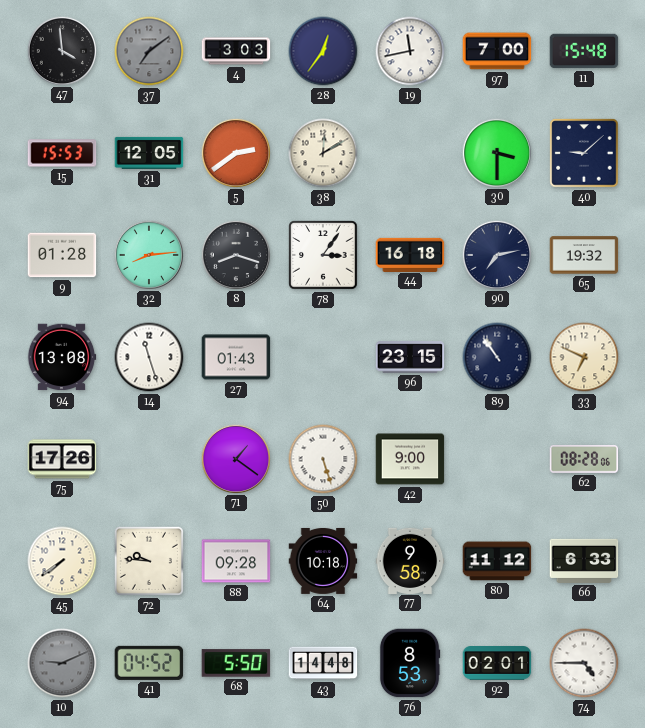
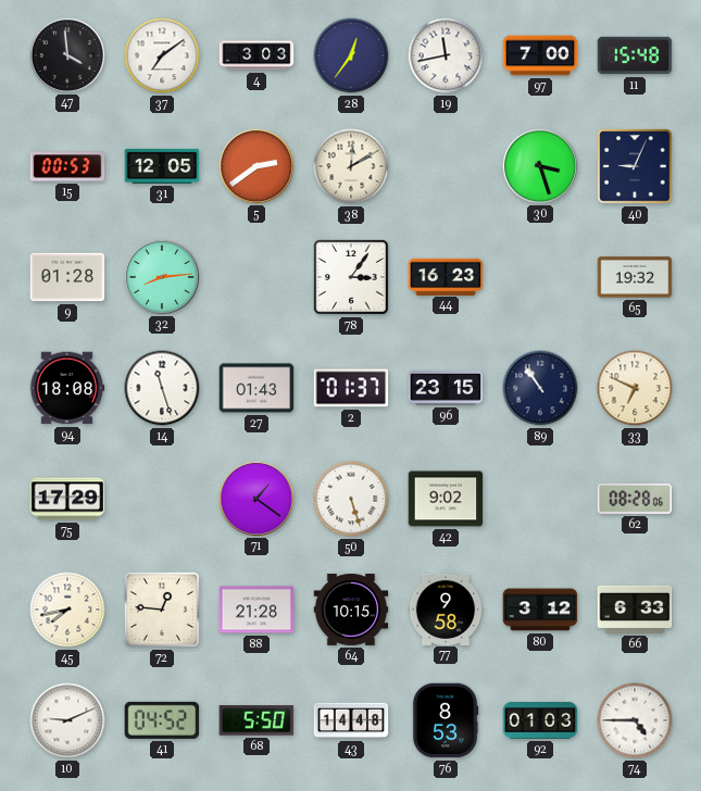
37 dial: grey -> white
15: 15:53 -> 00:53
30: 3:30 -> 3:27
40: 9:08 -> 9:04
8: 8:18 -> none
44: 16:18 -> 16:23
90: 7:13 -> none
94: 13:08 -> 18:08
2: none -> 01:37
75: 17:26 -> 17:29
42: 9:00 -> 9:02
45: 7:39 -> 7:43
72: 9:46 -> 12:46
88: 09:28 -> 21:28
64: 10:18 -> 10:15
80: 11:12 -> 3:12
10 dial: grey -> white
92: 02:01 -> 01:03
